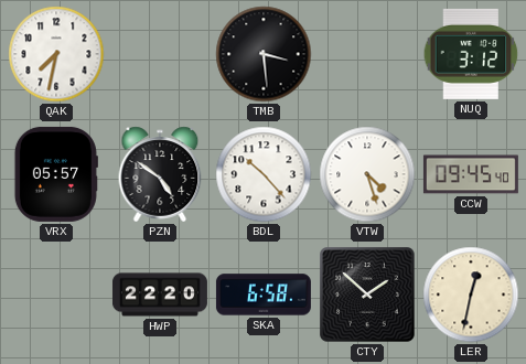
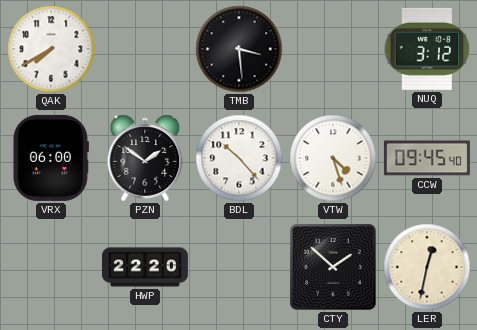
QAK: 7:32 -> 7:40
VRX: 05:57 -> 06:00
PZN: 4:51 -> 1:51
SKA: 6:58 -> none
